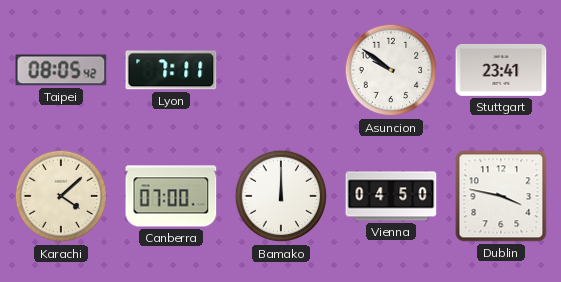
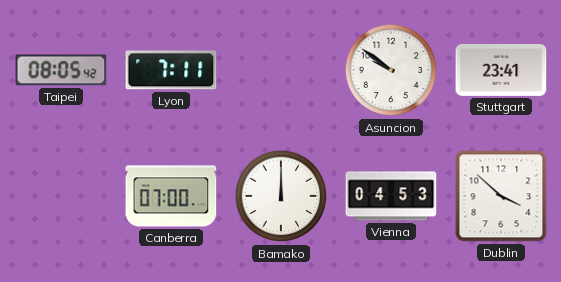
Karachi: 4:08 -> none
Vienna: 04:50 -> 04:53
Dublin: 3:47 -> 3:52
